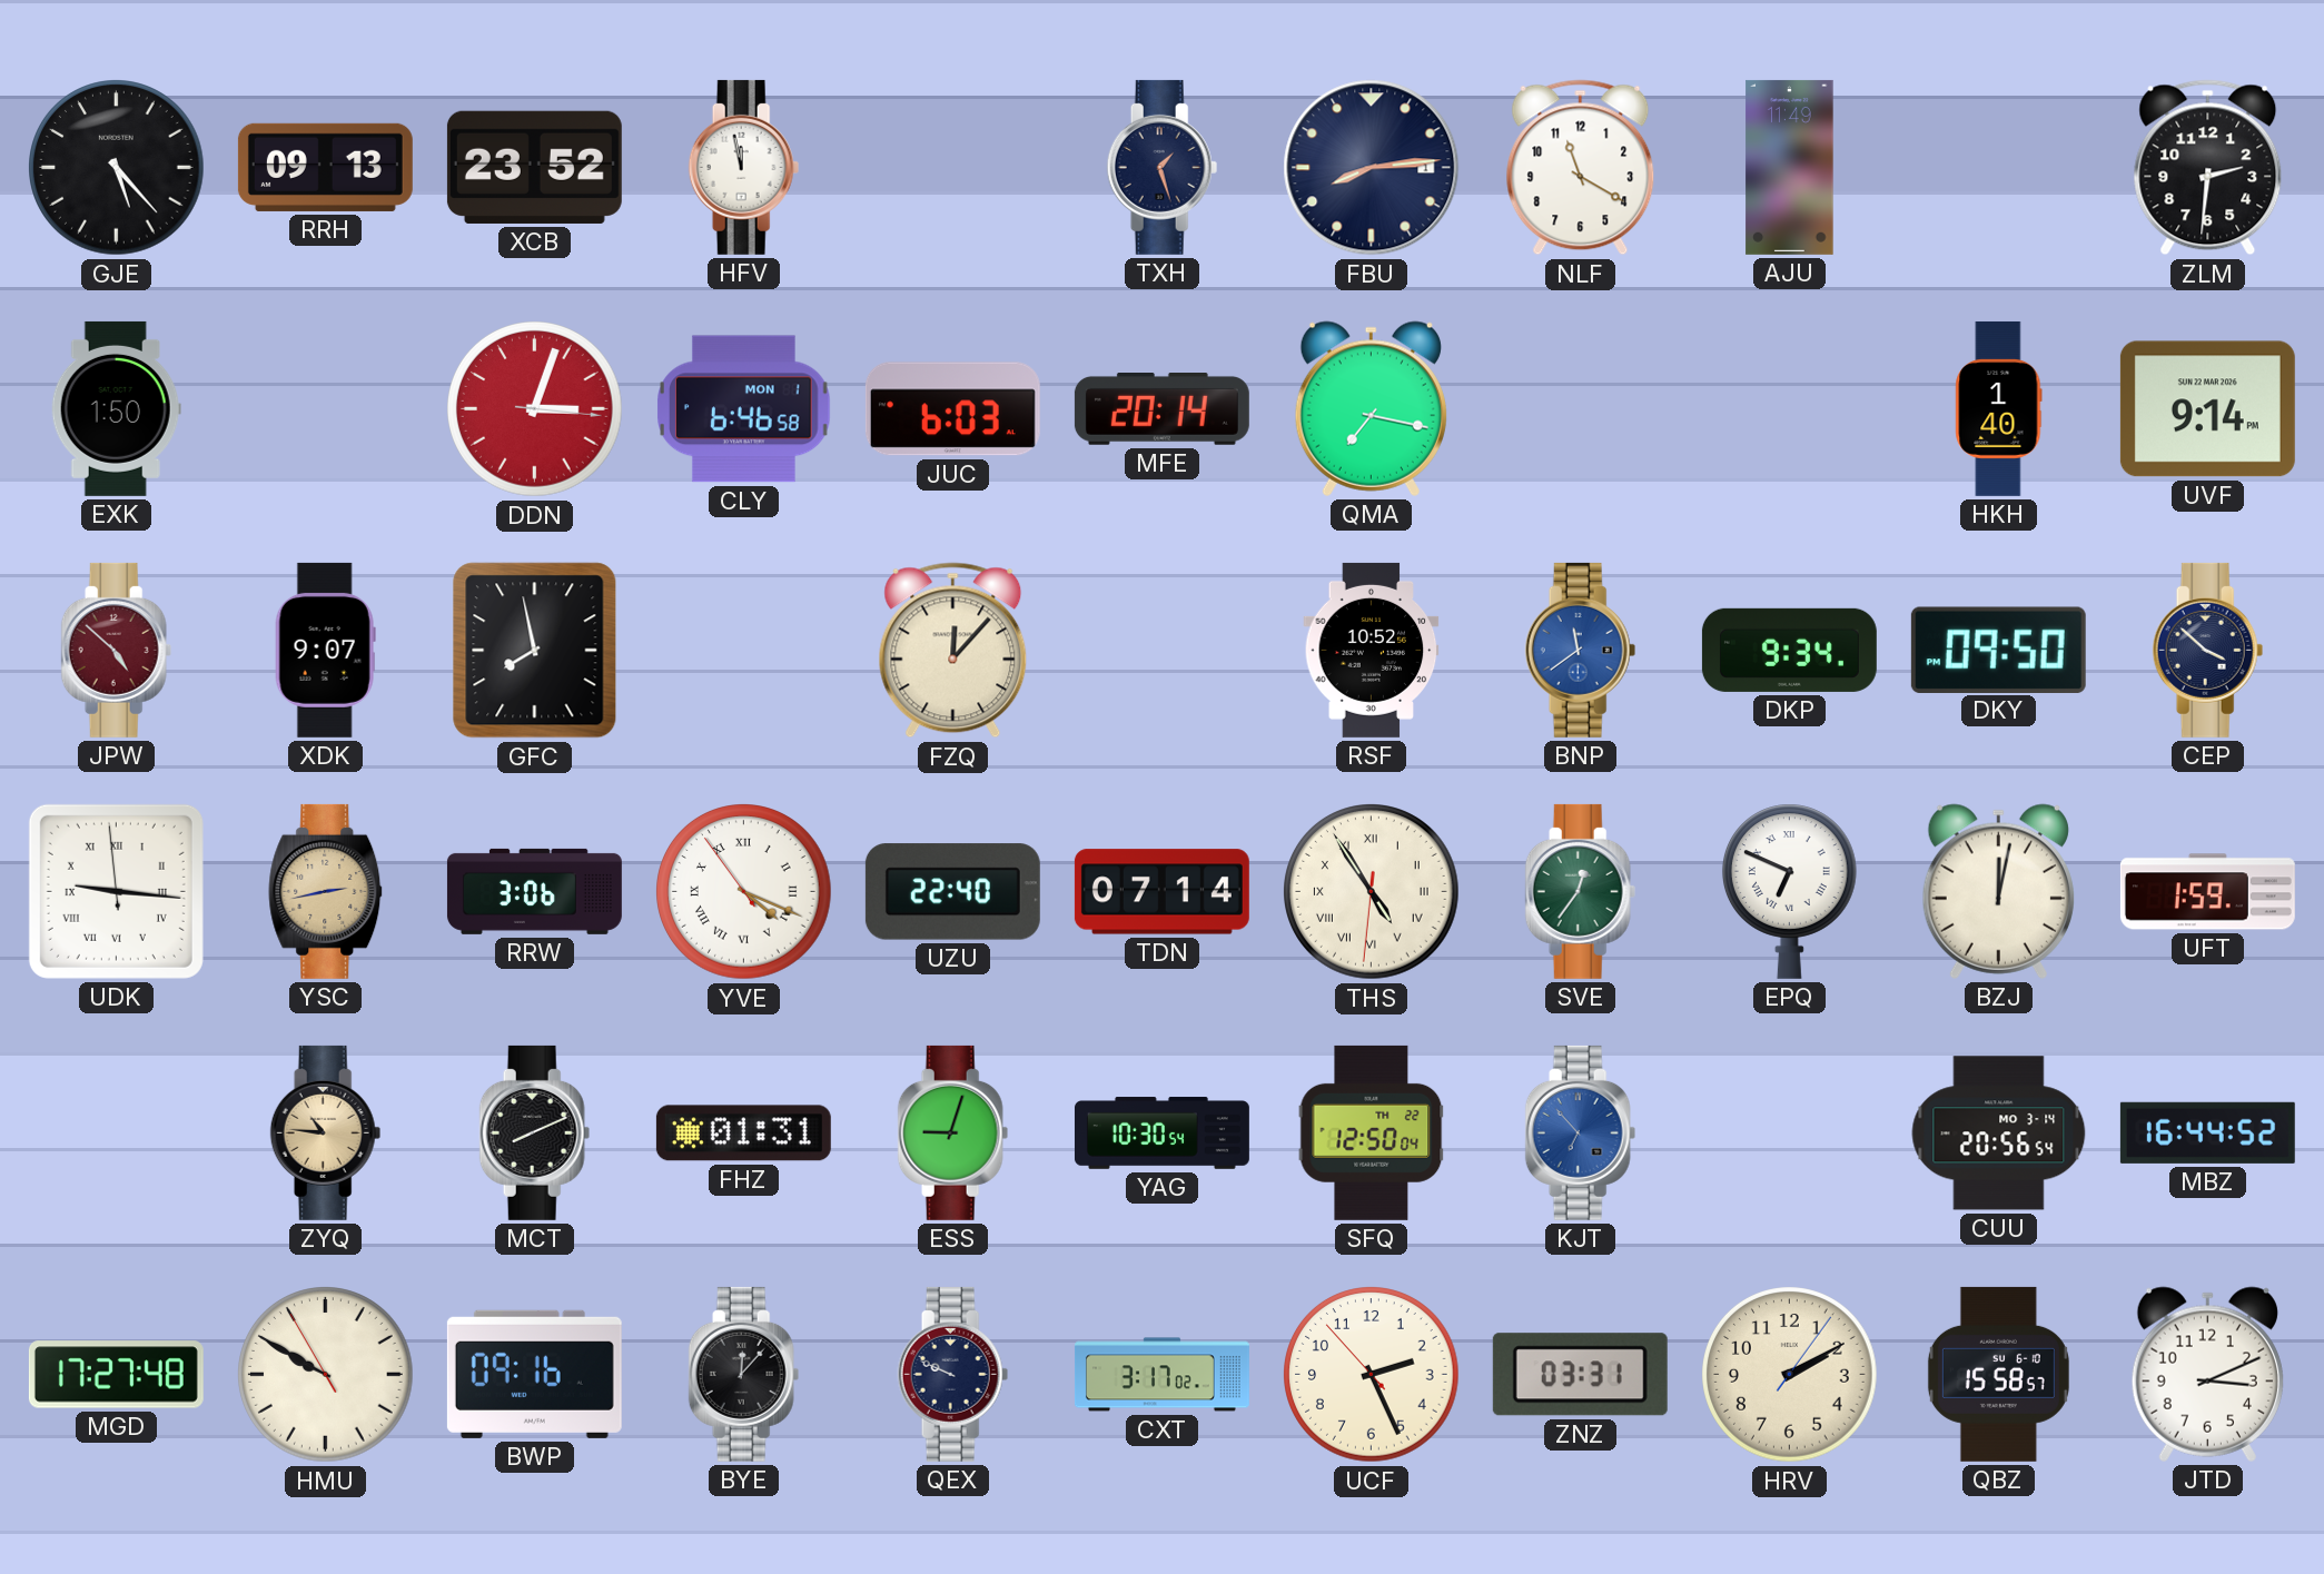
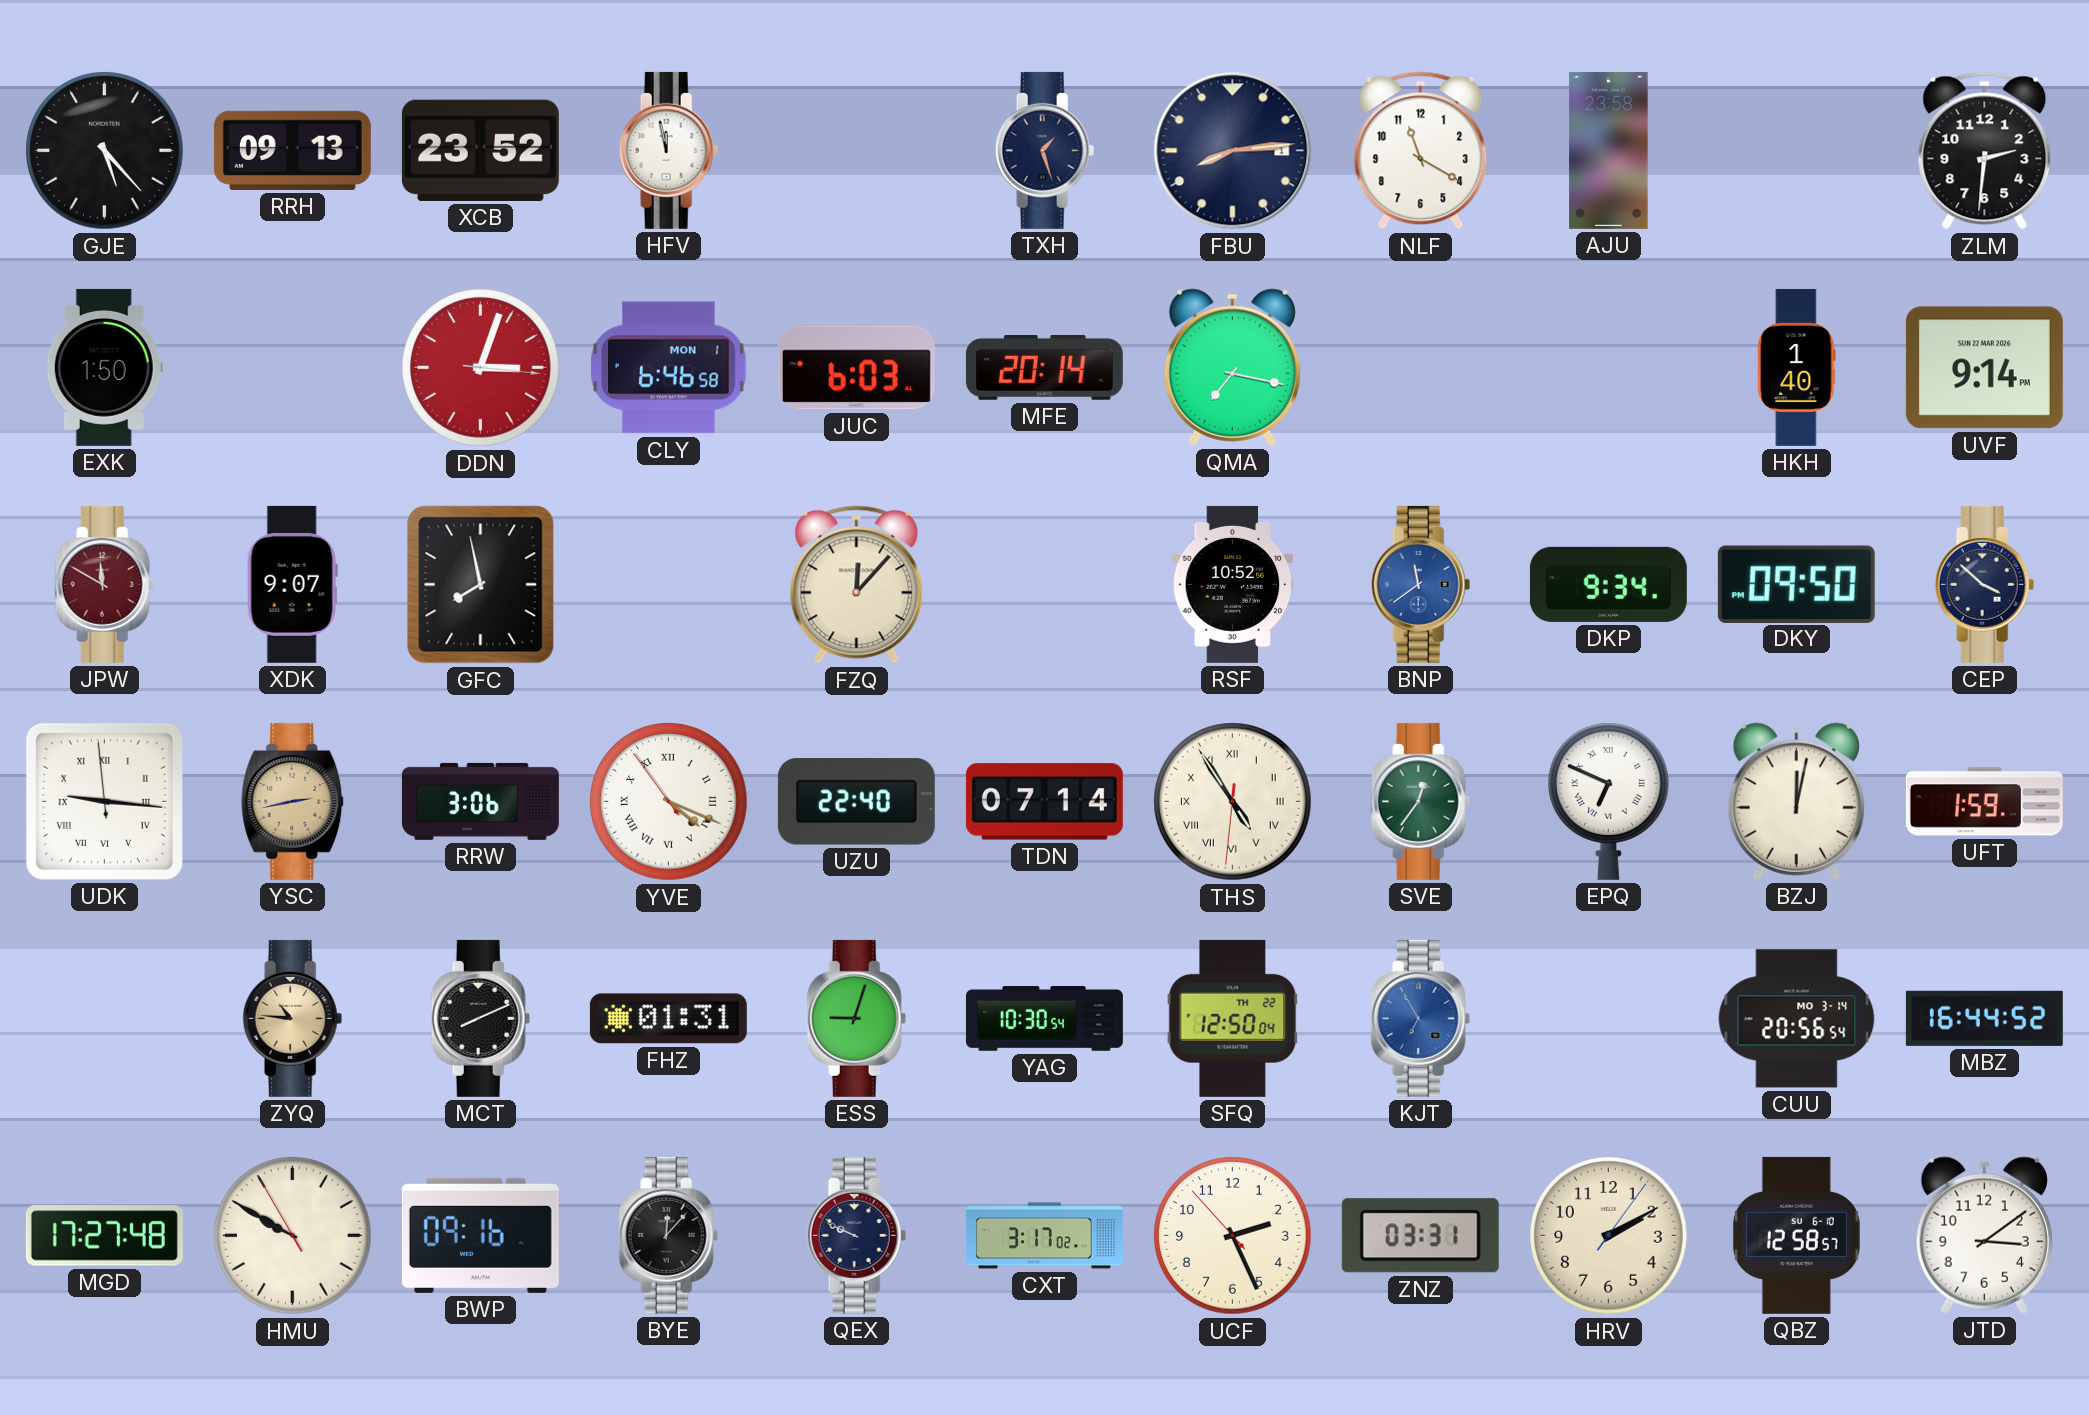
AJU: 11:49 -> 23:58
JPW: 4:52 -> 11:50
KJT: 6:53 -> 6:55
QBZ: 15:58 -> 12:58
JTD: 3:11 -> 3:09
